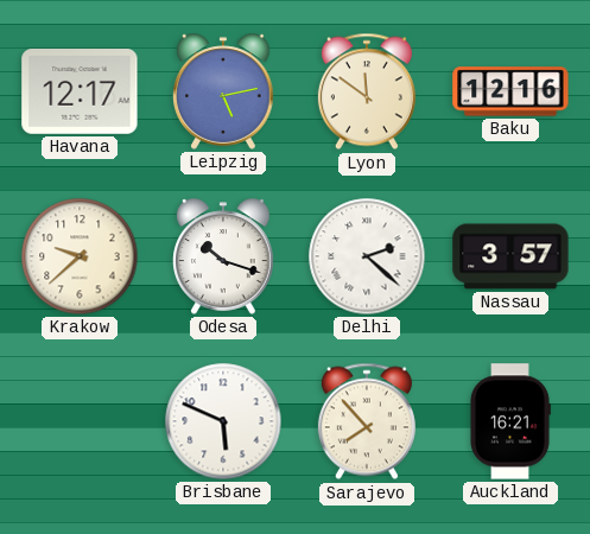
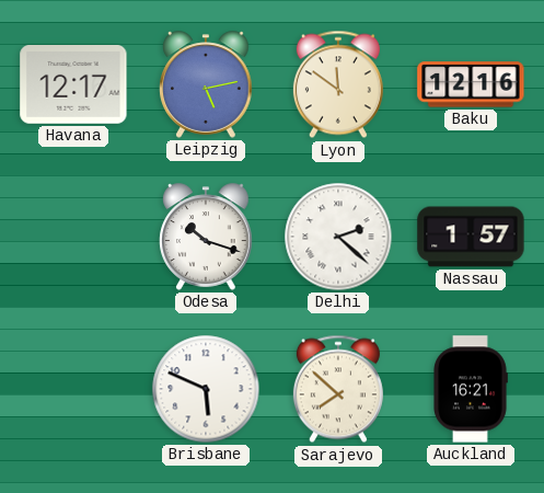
Krakow: 9:38 -> none
Nassau: 3:57 -> 1:57
Sarajevo: 7:53 -> 7:52
